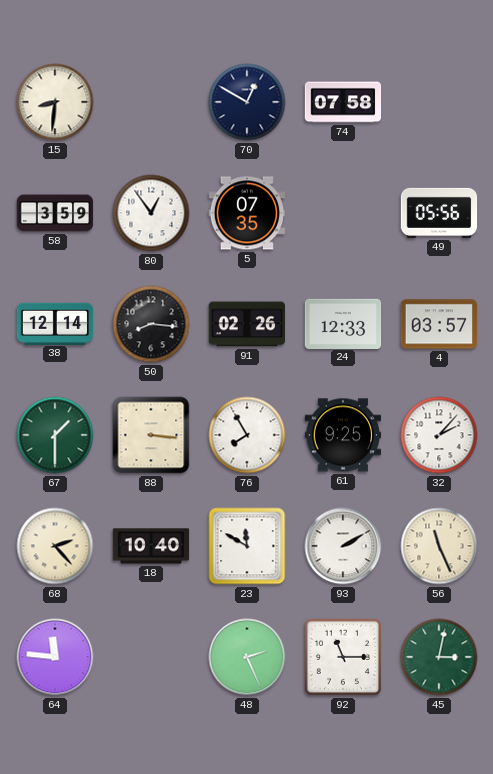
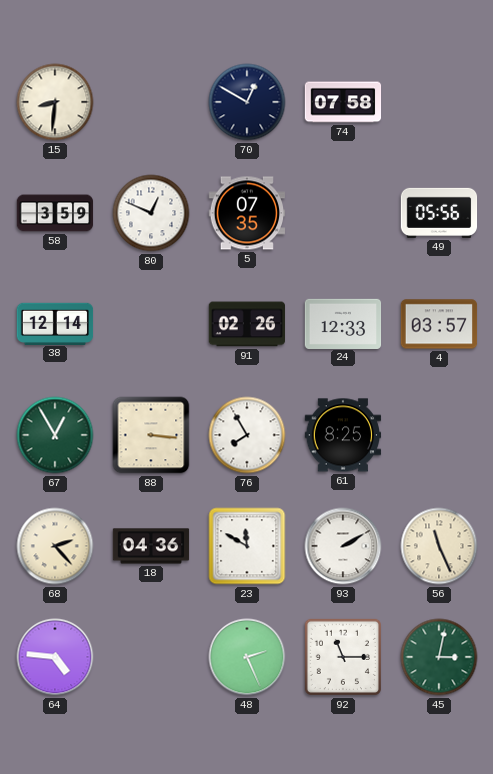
80: 12:54 -> 12:49
50: 8:16 -> none
67: 1:30 -> 12:55
61: 9:25 -> 8:25
32: 2:07 -> none
18: 10:40 -> 04:36
64: 11:46 -> 4:46
